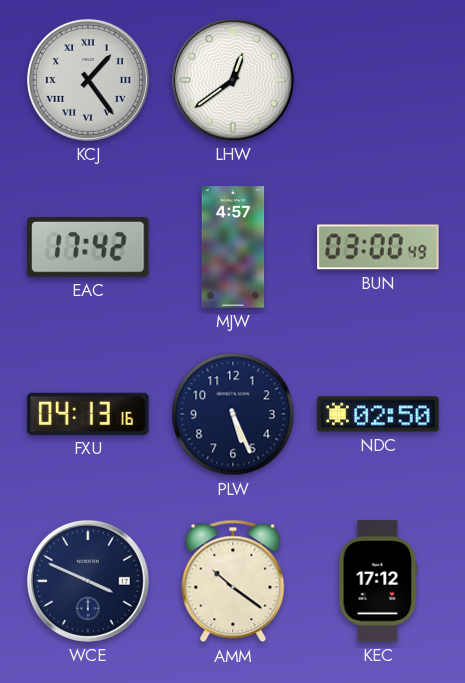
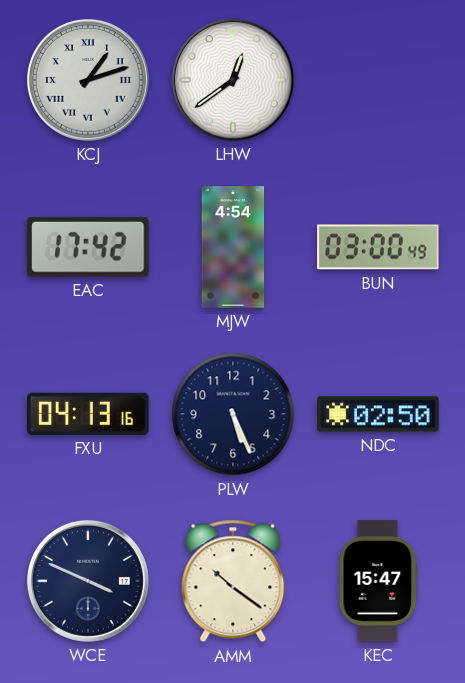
KCJ: 1:24 -> 1:12
MJW: 4:57 -> 4:54
KEC: 17:12 -> 15:47
